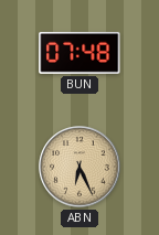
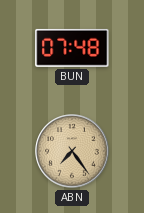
ABN: 6:26 -> 7:24
